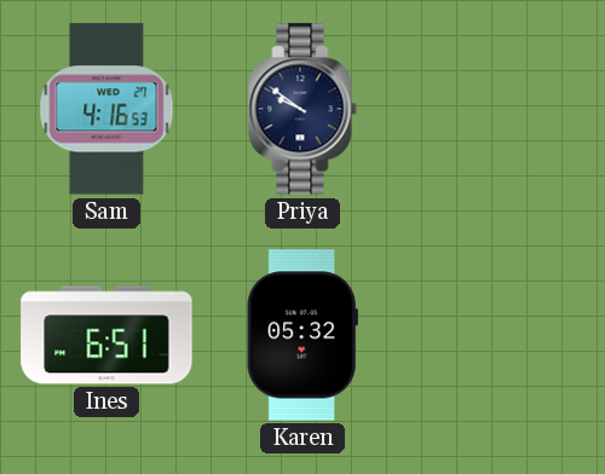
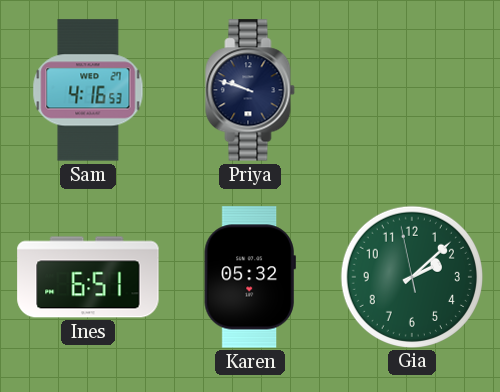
Priya: 9:51 -> 9:48
Gia: none -> 2:07
